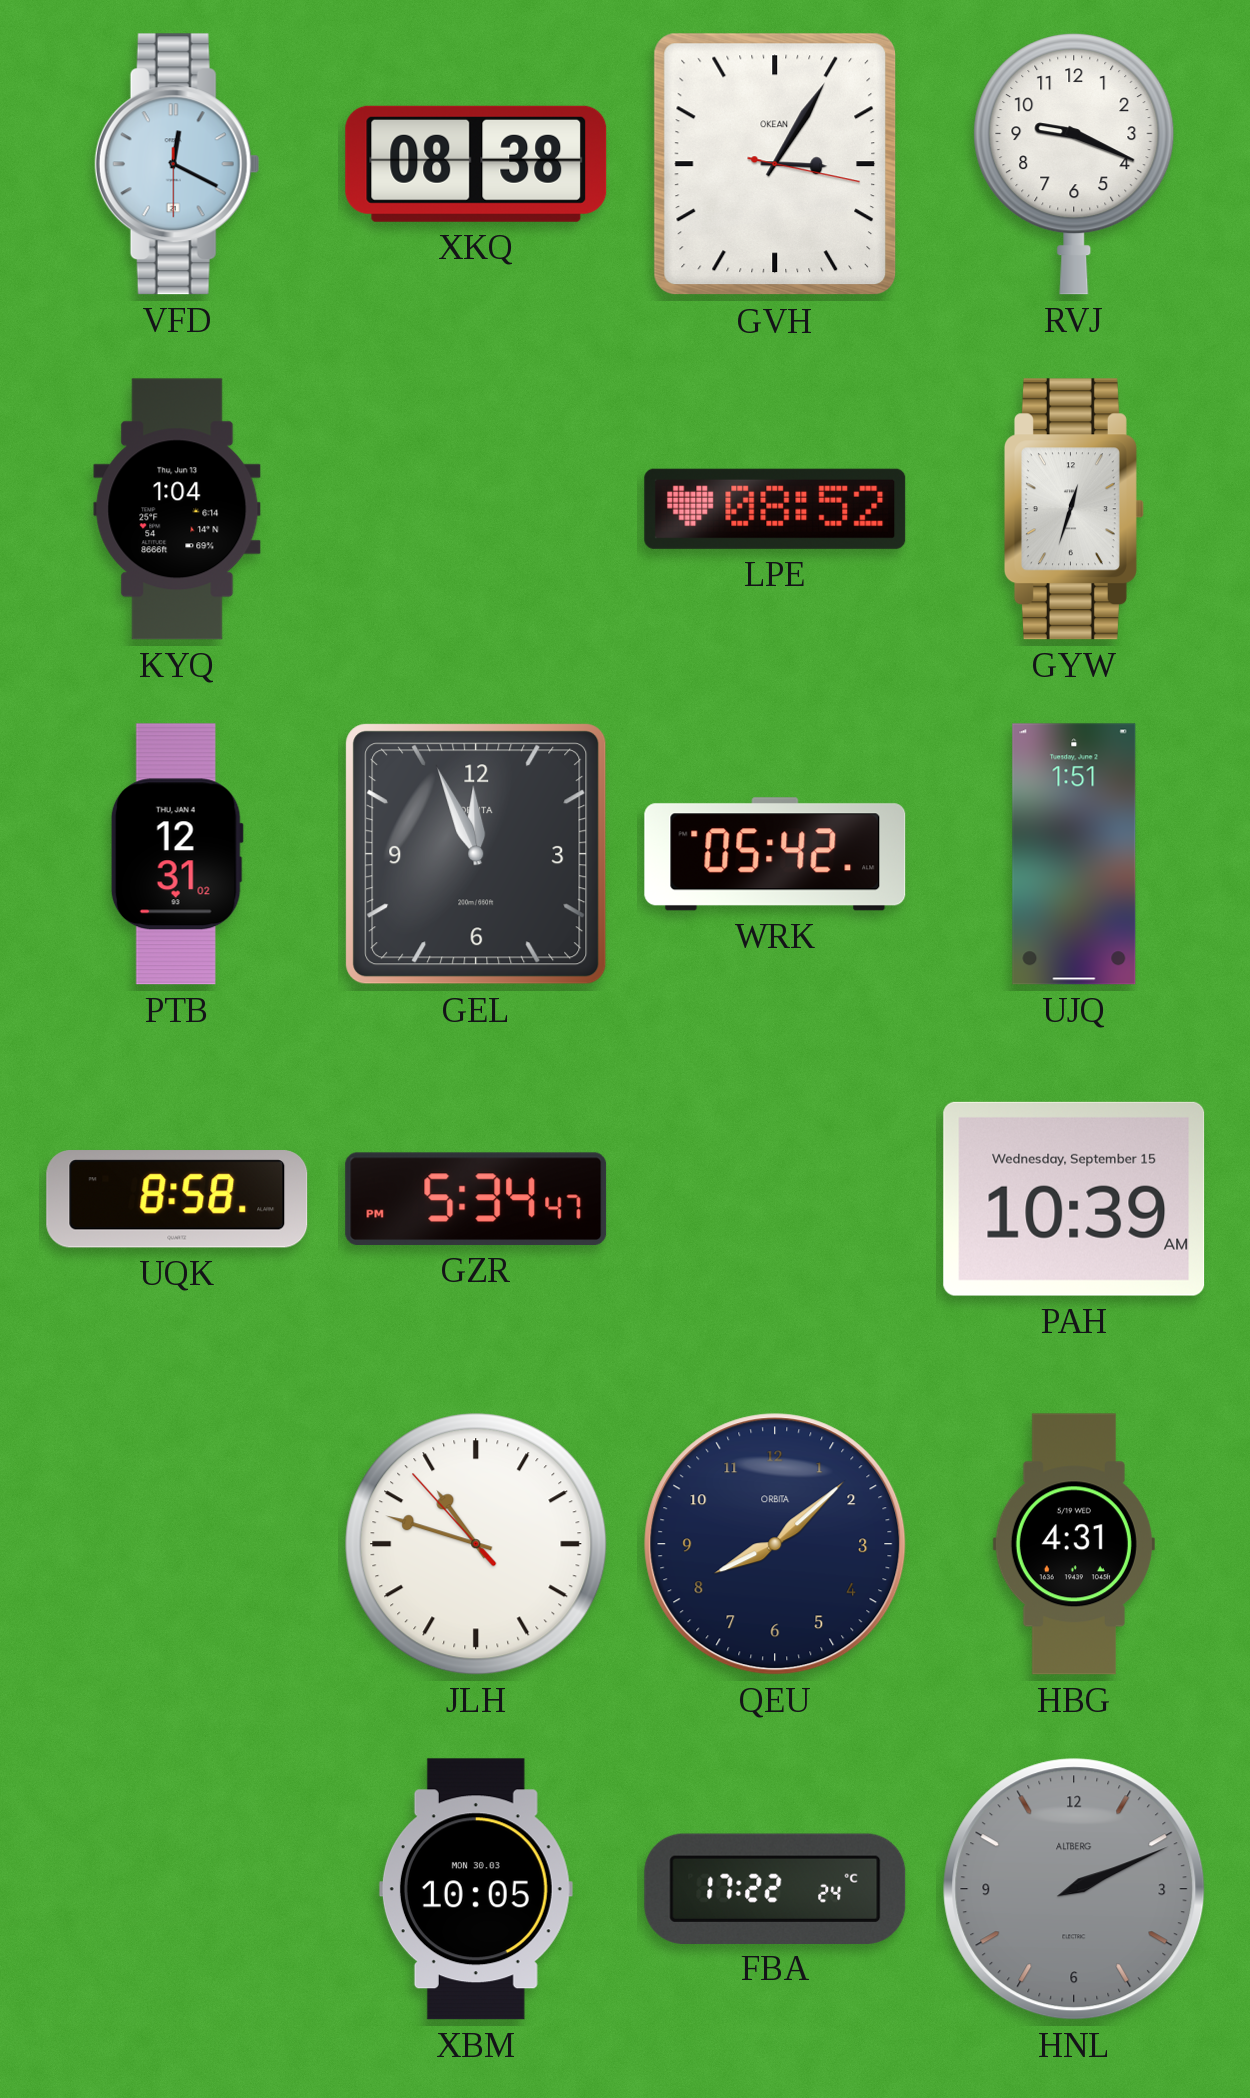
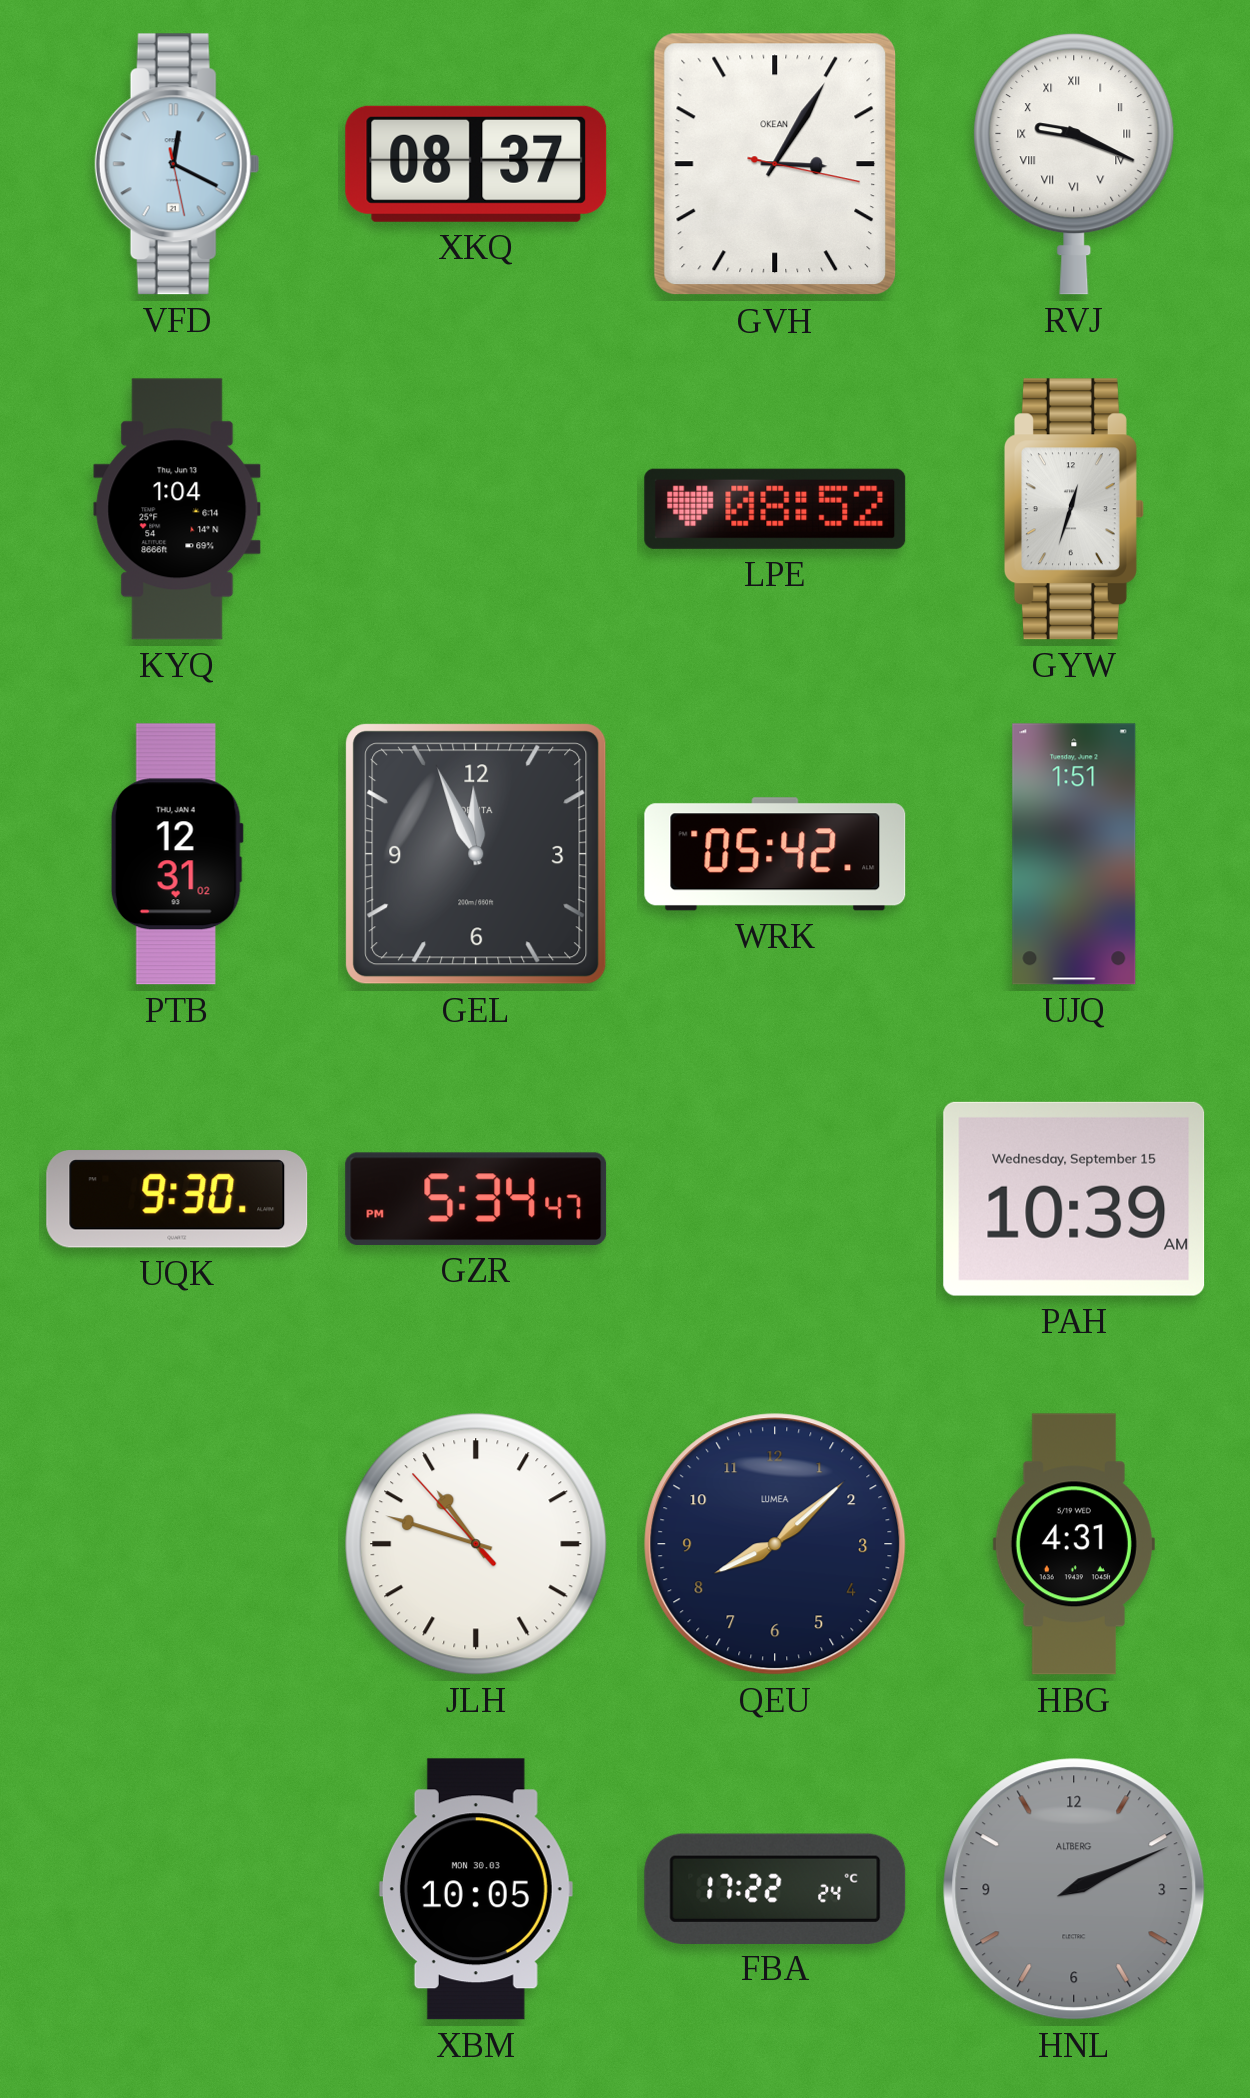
VFD: 12:19:30 -> 12:19:28
XKQ: 08:38 -> 08:37
RVJ numerals: Arabic -> Roman
UQK: 8:58 -> 9:30
QEU brand: ORBITA -> LUMEA
